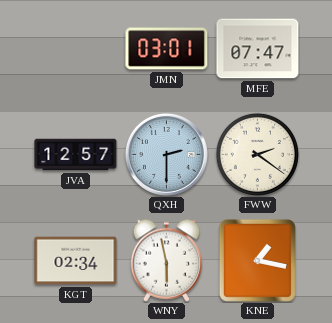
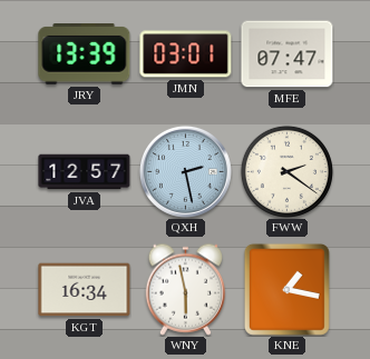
JRY: none -> 13:39
QXH: 2:30 -> 2:28
KGT: 02:34 -> 16:34
